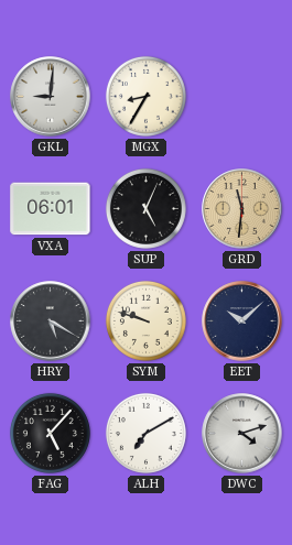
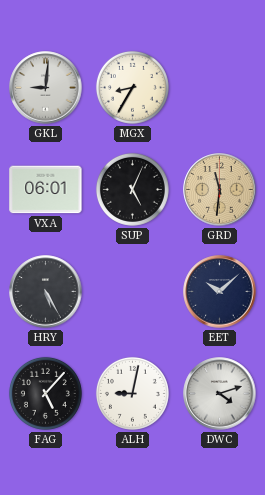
HRY: 5:20 -> 5:25
SYM: 9:48 -> none
ALH: 7:10 -> 9:02
